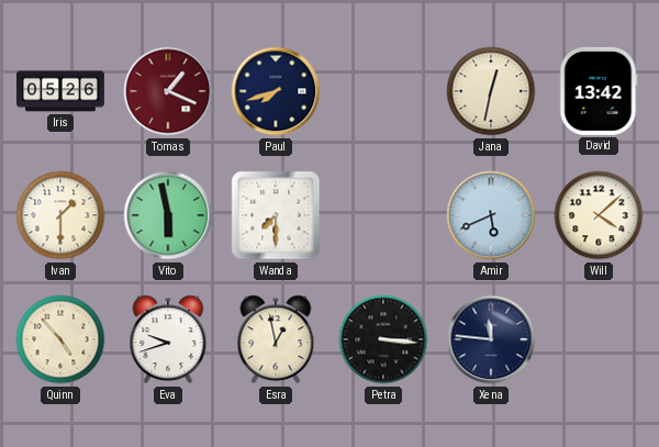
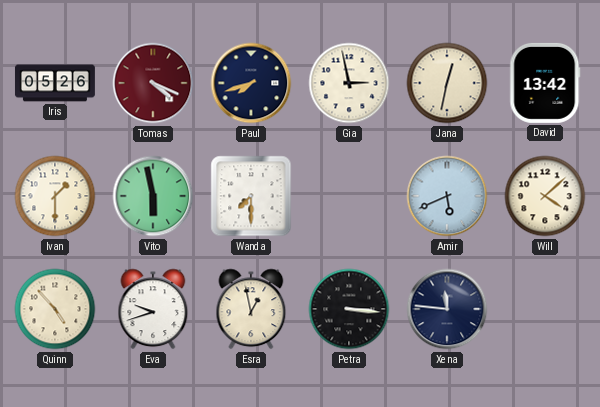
Tomas: 1:19 -> 4:19
Gia: none -> 2:58
